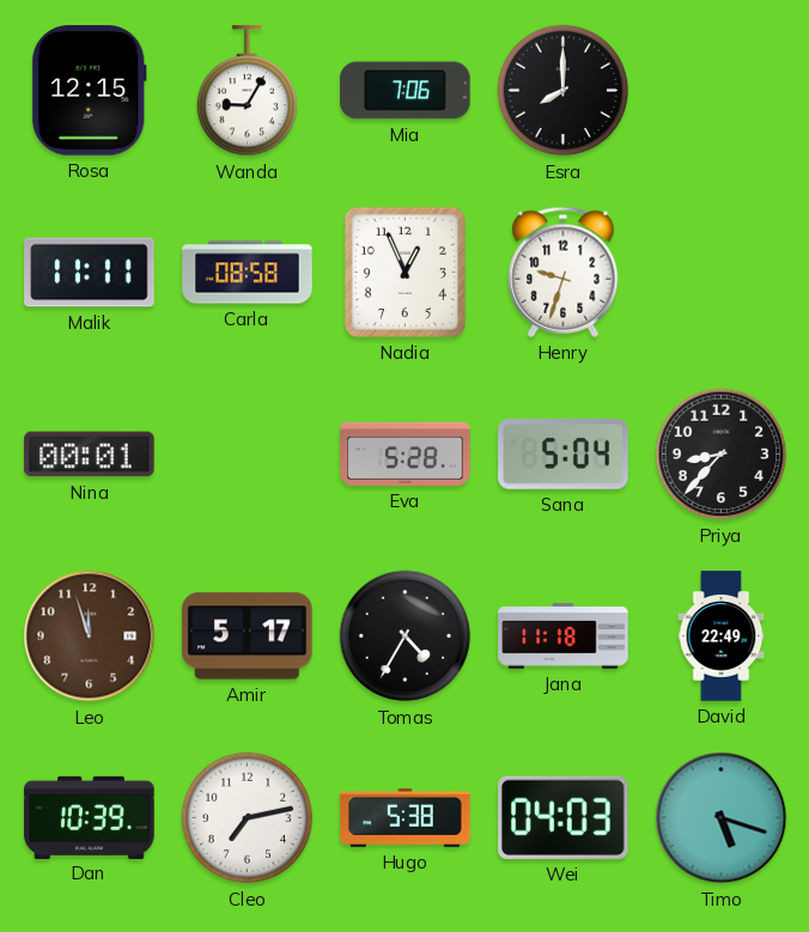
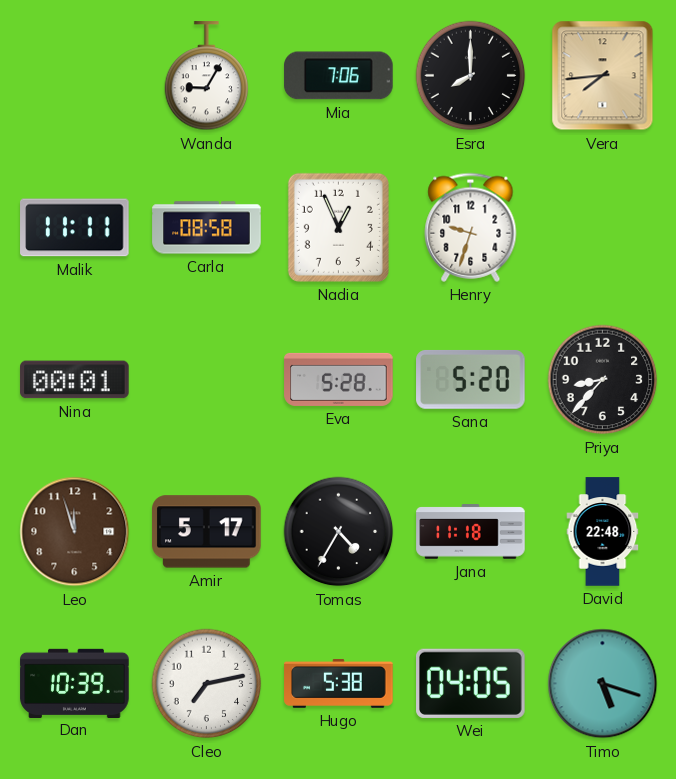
Rosa: 12:15 -> none
Vera: none -> 7:44
Sana: 5:04 -> 5:20
David: 22:49 -> 22:48
Wei: 04:03 -> 04:05
